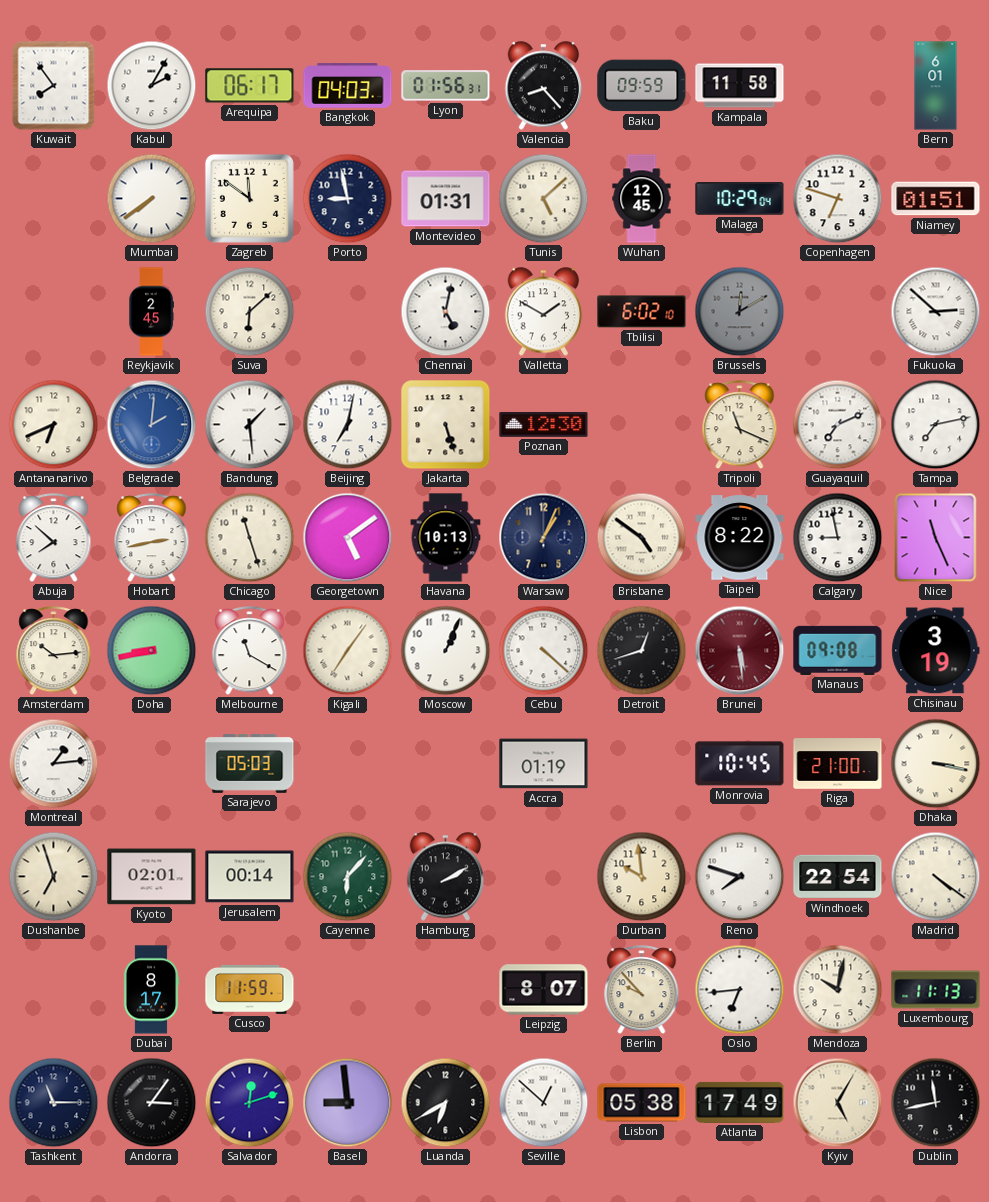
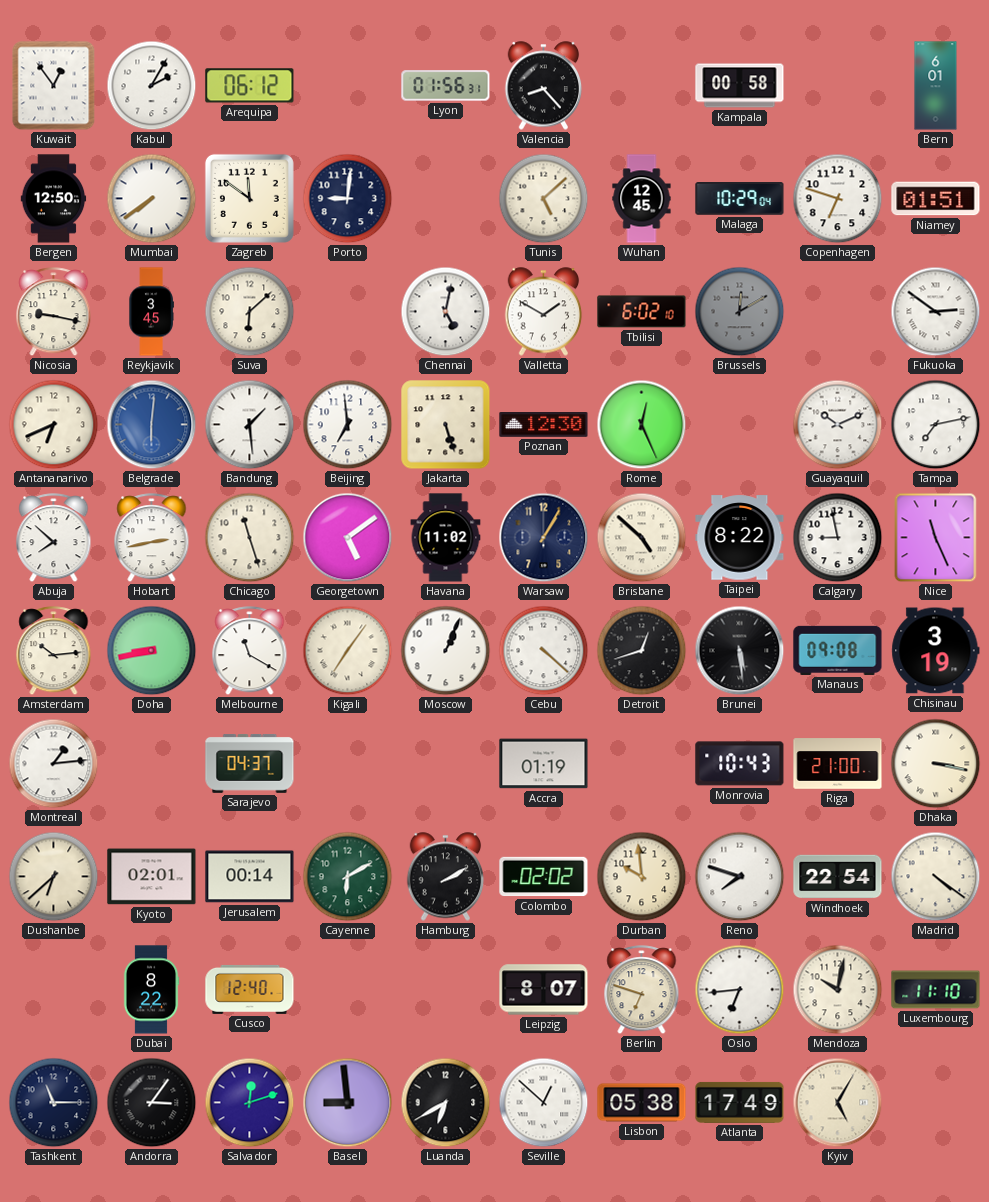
Kuwait: 7:54 -> 12:54
Arequipa: 06:17 -> 06:12
Bangkok: 04:03 -> none
Baku: 09:59 -> none
Kampala: 11:58 -> 00:58
Bergen: none -> 12:50
Porto: 8:58 -> 9:01
Montevideo: 01:31 -> none
Nicosia: none -> 9:17
Reykjavik: 2:45 -> 3:45
Fukuoka: 2:52 -> 2:51
Belgrade: 2:01 -> 6:01
Beijing: 7:02 -> 6:59
Rome: none -> 12:26
Tripoli: 11:19 -> none
Guayaquil: 7:11 -> 10:11
Havana: 10:13 -> 11:02
Warsaw: 1:04 -> 1:05
Brisbane: 4:51 -> 4:52
Brunei dial: burgundy -> black
Sarajevo: 05:03 -> 04:37
Monrovia: 10:45 -> 10:43
Dushanbe: 6:57 -> 6:38
Cayenne: 6:07 -> 6:10
Colombo: none -> 02:02
Dubai: 8:17 -> 8:22
Cusco: 11:59 -> 12:40
Berlin: 9:53 -> 6:48
Luxembourg: 11:13 -> 11:10
Dublin: 11:43 -> none
